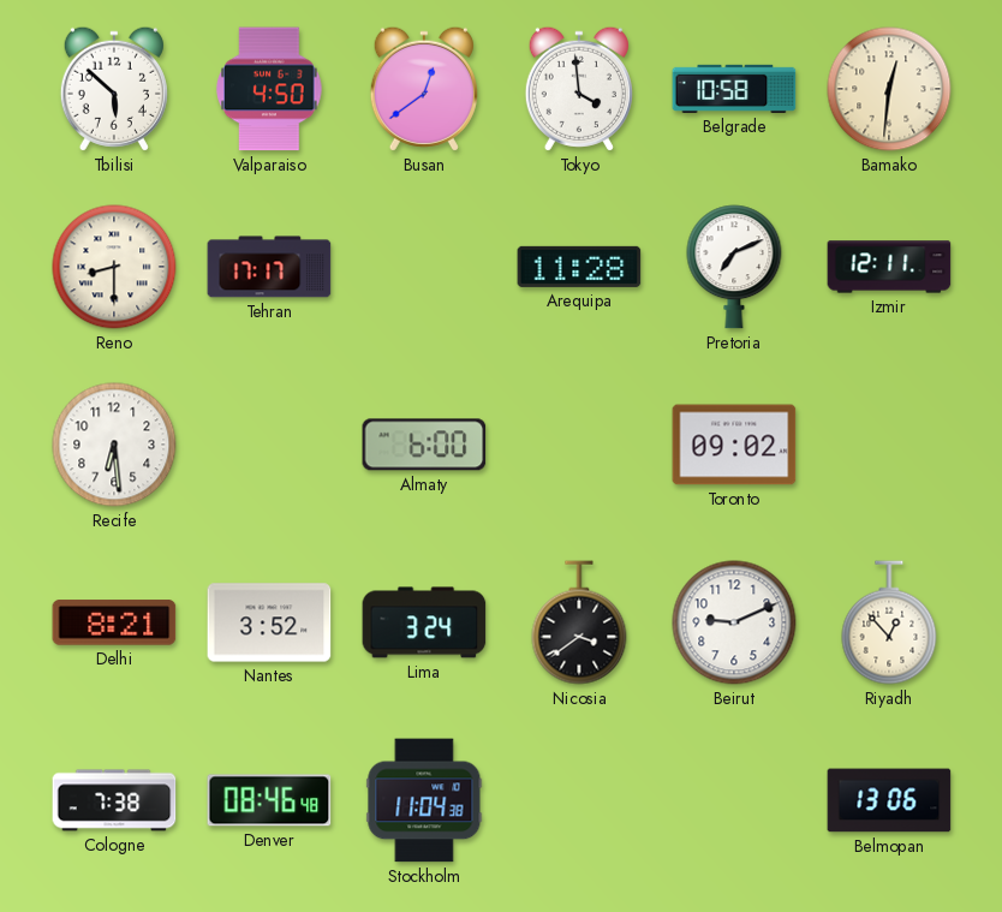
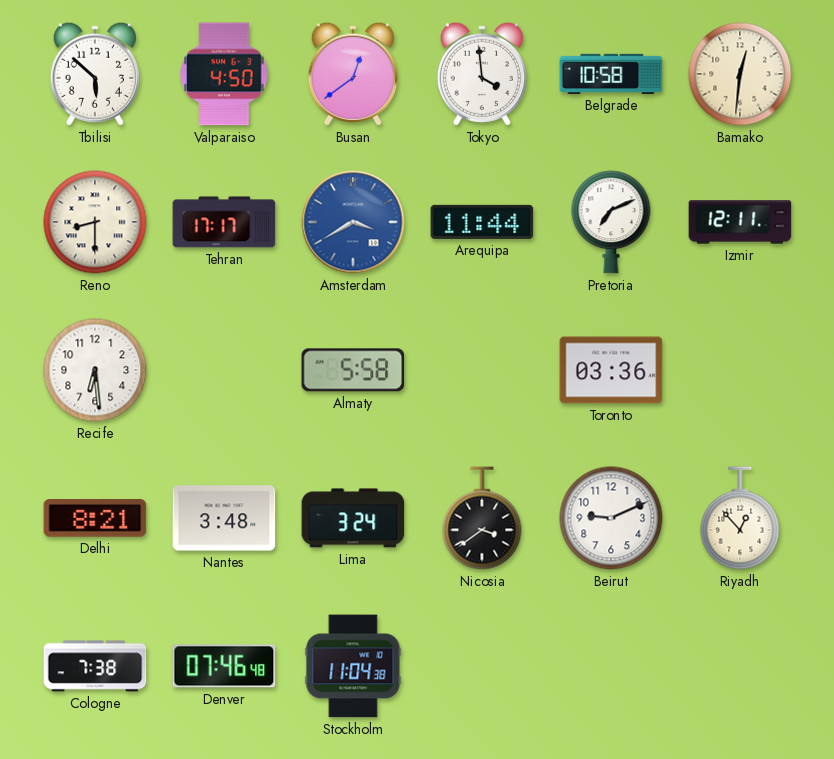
Amsterdam: none -> 3:40
Arequipa: 11:28 -> 11:44
Almaty: 6:00 -> 5:58
Toronto: 09:02 -> 03:36
Nantes: 3:52 -> 3:48
Denver: 08:46 -> 07:46
Belmopan: 13:06 -> none
